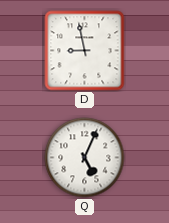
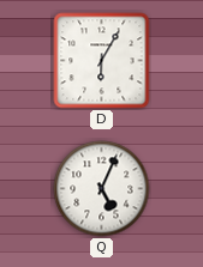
D: 8:58 -> 6:05
